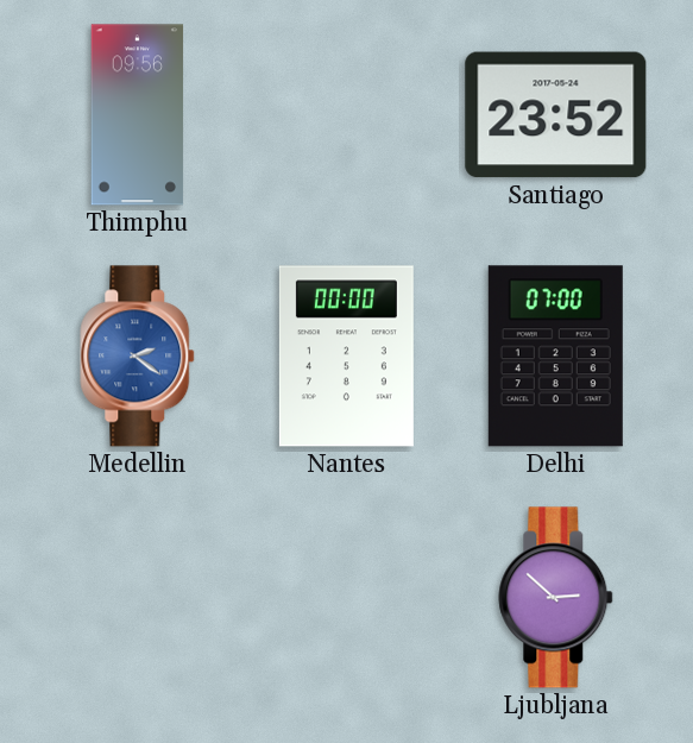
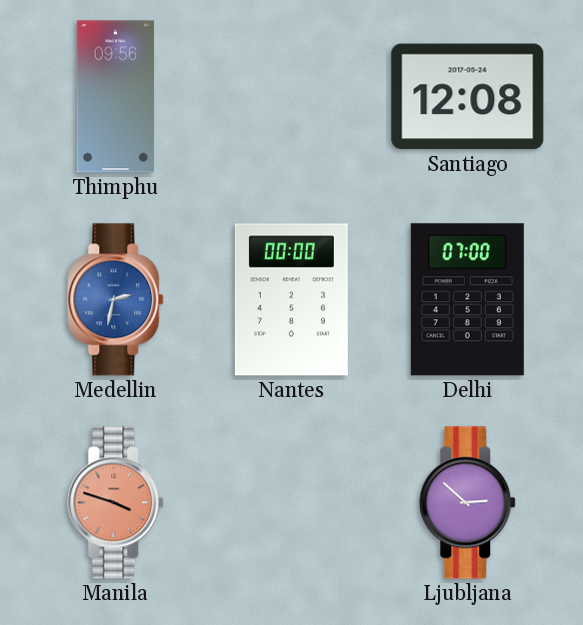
Santiago: 23:52 -> 12:08
Medellin: 2:21 -> 2:32
Manila: none -> 3:48
